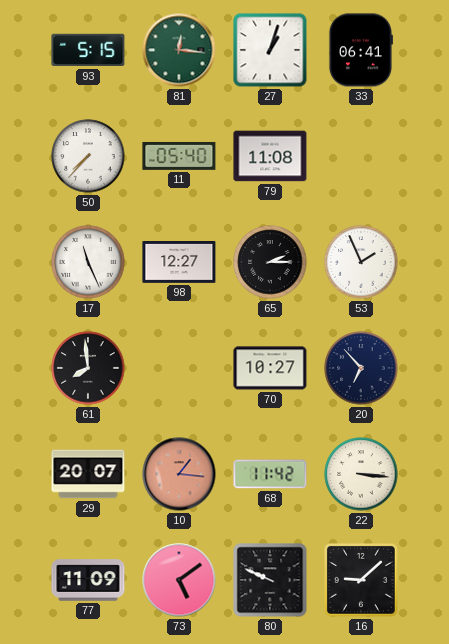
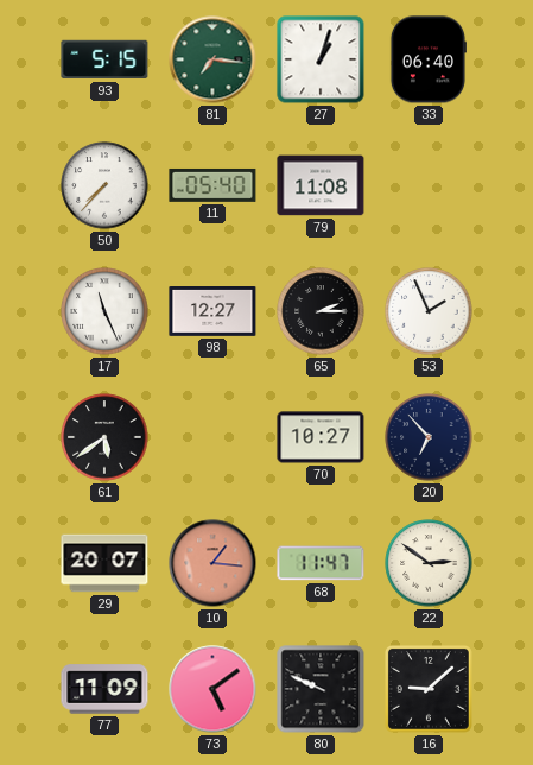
81: 12:16 -> 7:16
33: 06:41 -> 06:40
61: 7:59 -> 5:39
68: 11:42 -> 11:47
22: 3:16 -> 2:51
